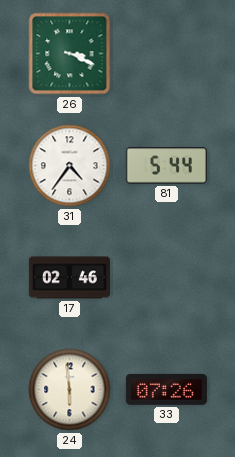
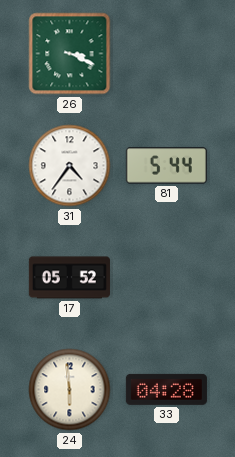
17: 02:46 -> 05:52
33: 07:26 -> 04:28
